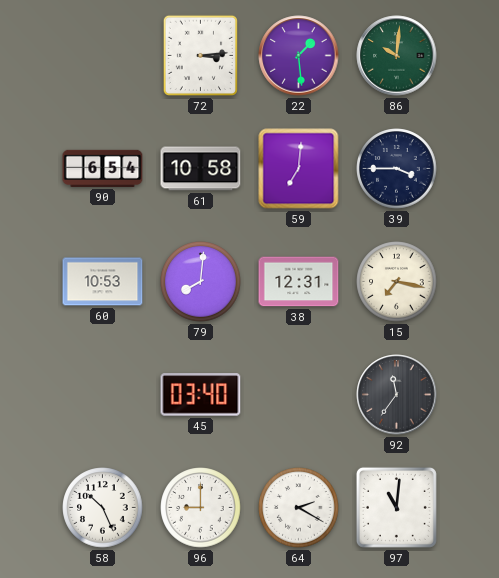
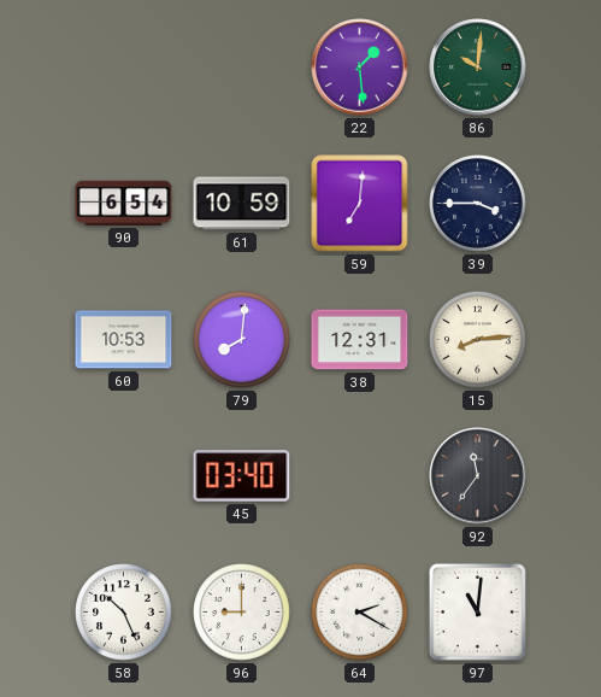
72: 3:14 -> none
61: 10:58 -> 10:59
15: 7:17 -> 8:14
